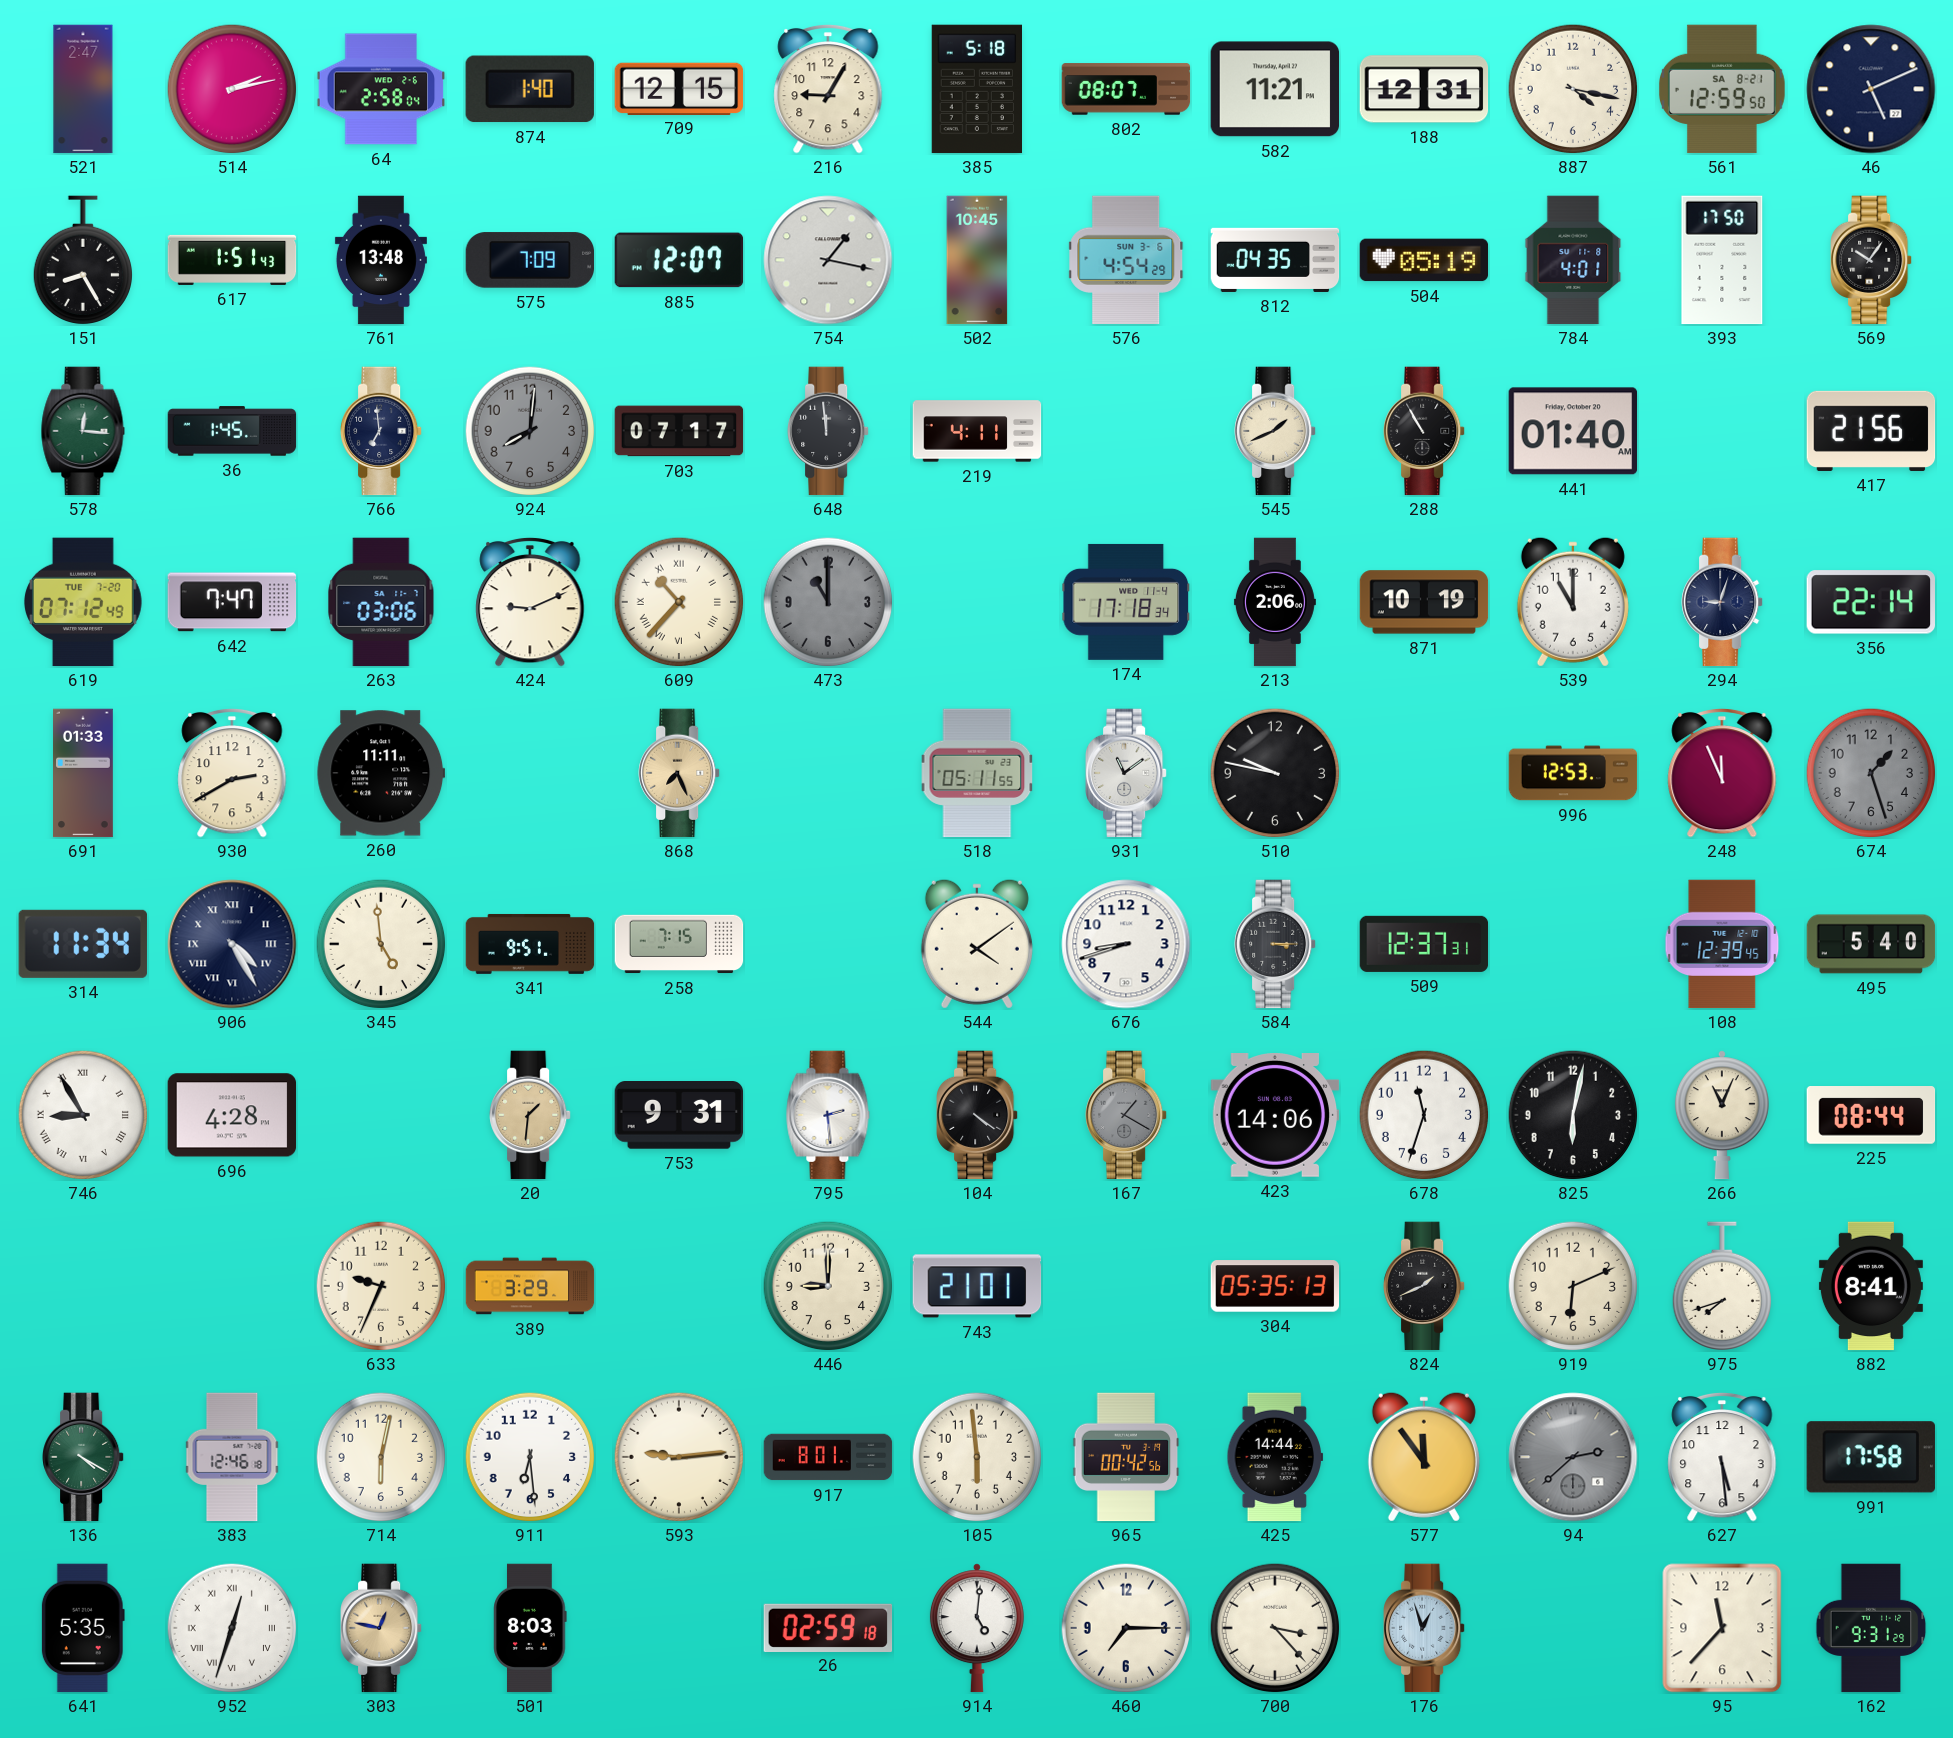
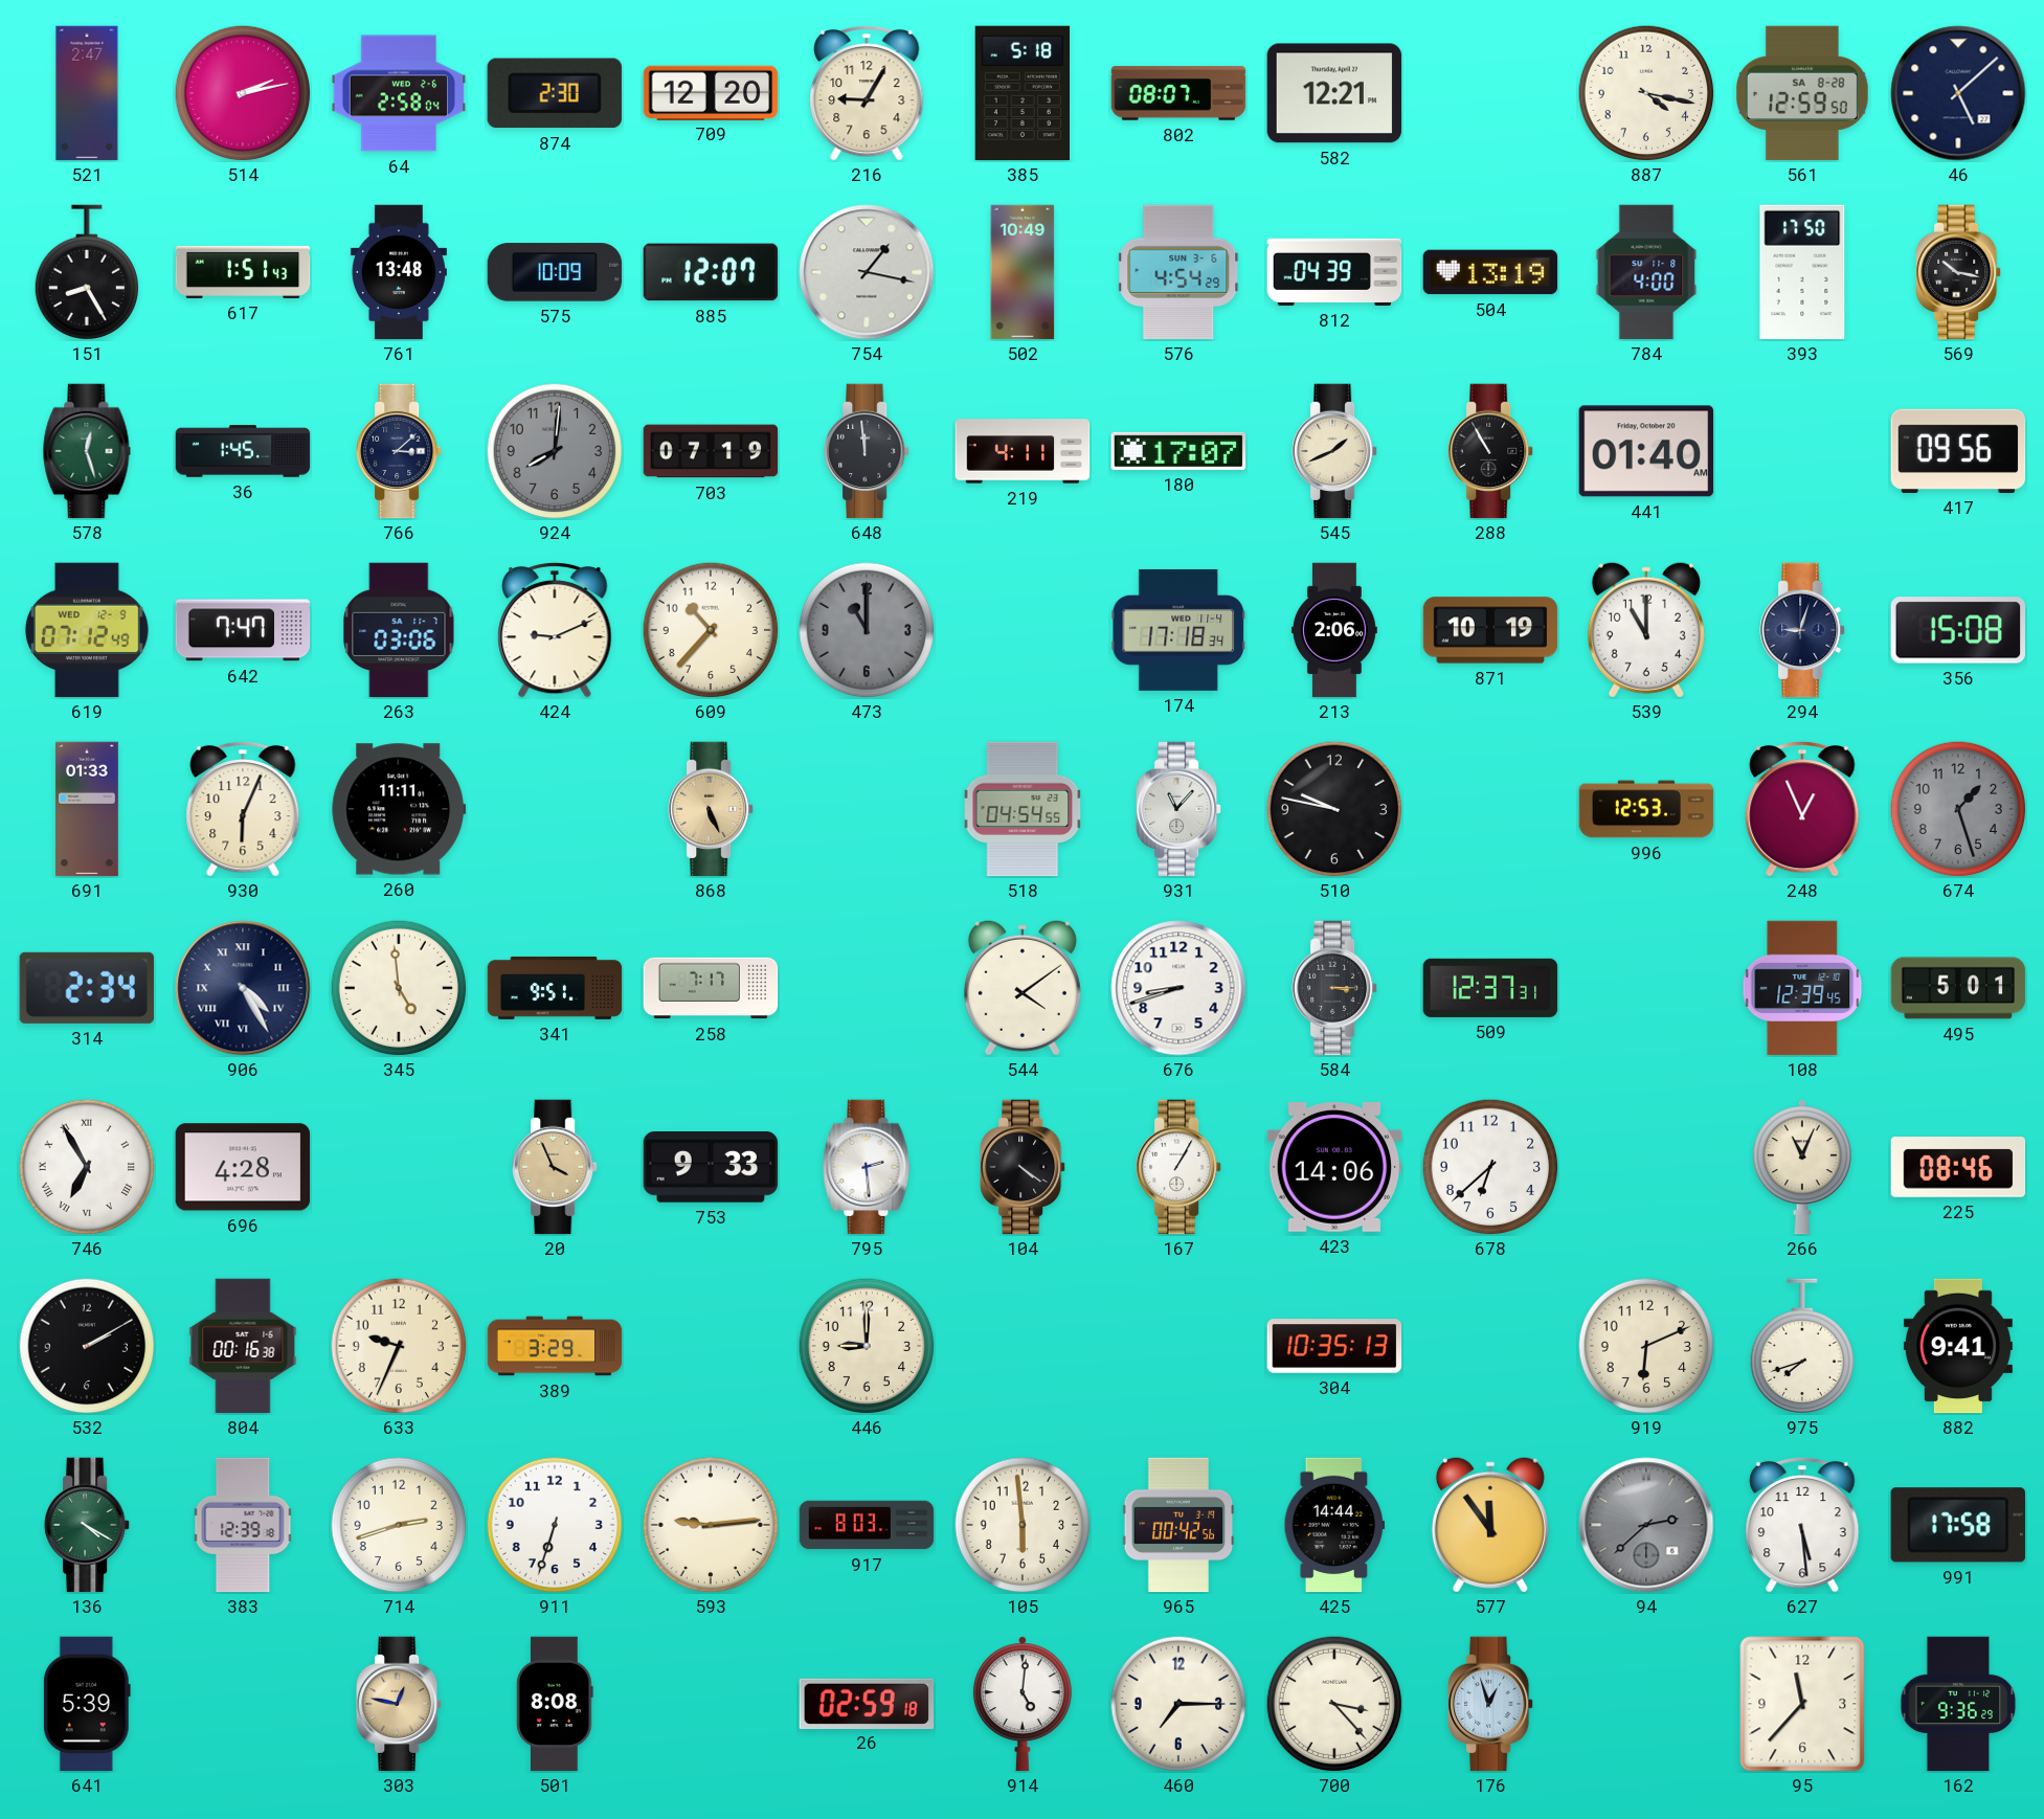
874: 1:40 -> 2:30
709: 12:15 -> 12:20
582: 11:21 -> 12:21
188: 12:31 -> none
561 date: SA 8-21 -> SA 8-28
46: 5:11 -> 5:08
575: 7:09 -> 10:09
502: 10:45 -> 10:49
812: 04:35 -> 04:39
504: 05:19 -> 13:19
784: 4:01 -> 4:00
569: 10:06 -> 10:17
578: 12:16 -> 12:27
766: 6:59 -> 3:08
703: 07:17 -> 07:19
180: none -> 17:07
417: 21:56 -> 09:56
619 date: TUE 7-20 -> WED 12-9
609 numerals: Roman -> Arabic
356: 22:14 -> 15:08
930: 2:40 -> 6:04
868: 7:26 -> 5:26
518: 05:11 -> 04:54
931: 11:09 -> 11:07
248: 11:56 -> 12:56
314: 11:34 -> 2:34
258: 7:15 -> 7:17
495: 5:40 -> 5:01
746: 8:55 -> 6:55
20: 1:31 -> 3:56
753: 9:31 -> 9:33
167: 1:20 -> 1:05
167 dial: grey -> white
678: 11:33 -> 6:38
825: 6:02 -> none
225: 08:44 -> 08:46
532: none -> 2:10
804: none -> 00:16
743: 21:01 -> none
304: 05:35 -> 10:35
824: 1:41 -> none
882: 8:41 -> 9:41
383: 12:46 -> 12:39
714: 6:02 -> 2:42
911: 6:29 -> 6:33
917: 8:01 -> 8:03
641: 5:35 -> 5:39
952: 12:33 -> none
501: 8:03 -> 8:08
162: 9:31 -> 9:36
